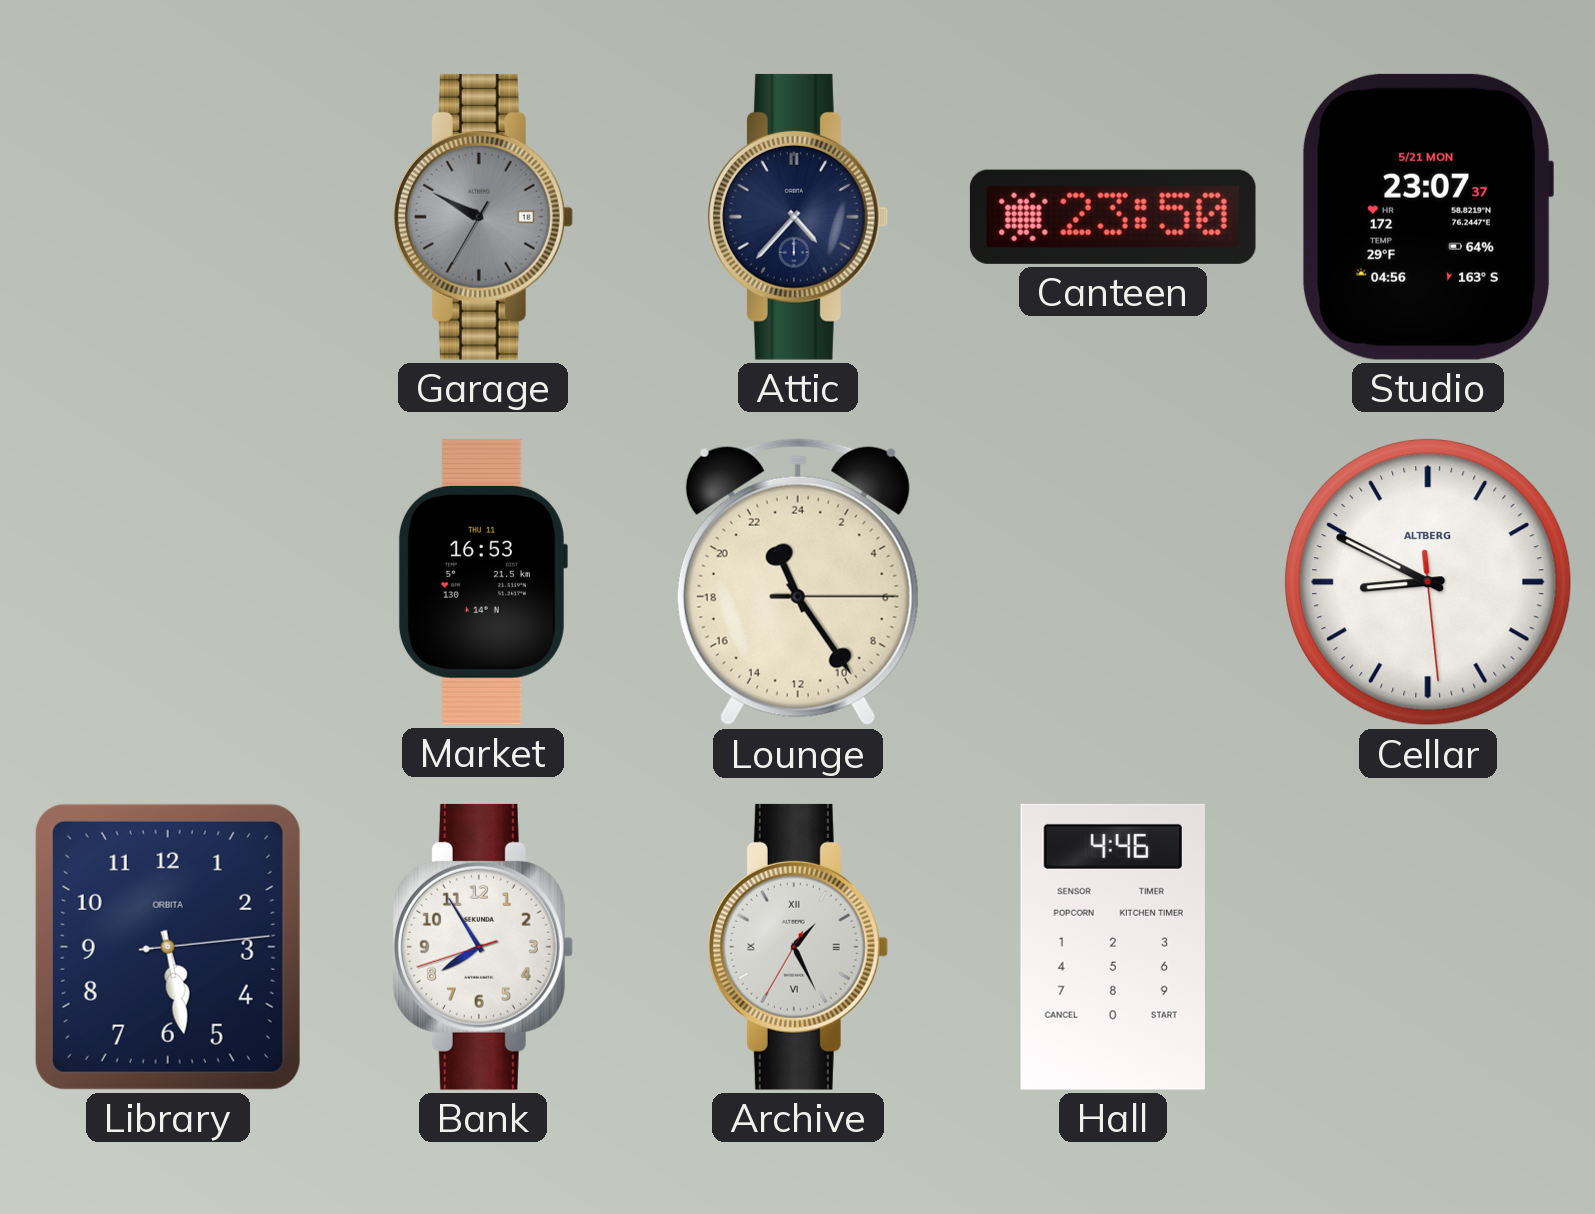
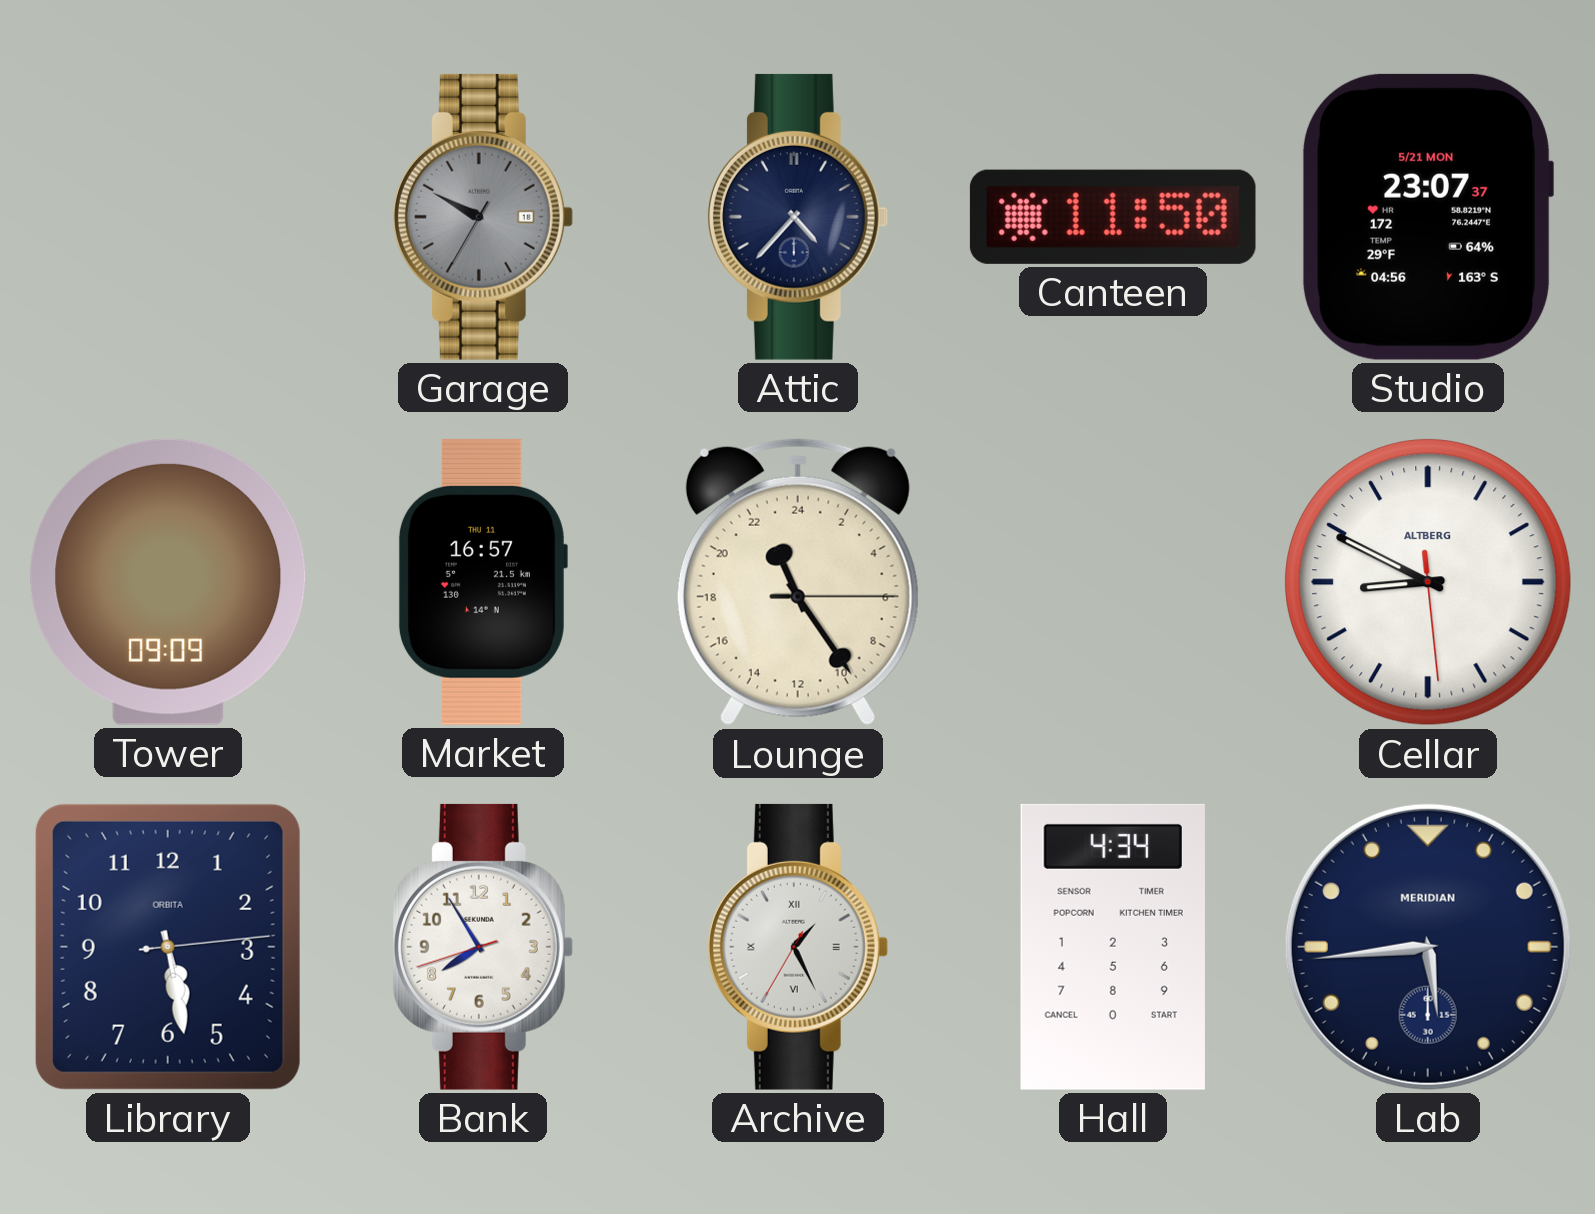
Canteen: 23:50 -> 11:50
Tower: none -> 09:09
Market: 16:53 -> 16:57
Hall: 4:46 -> 4:34
Lab: none -> 5:44
